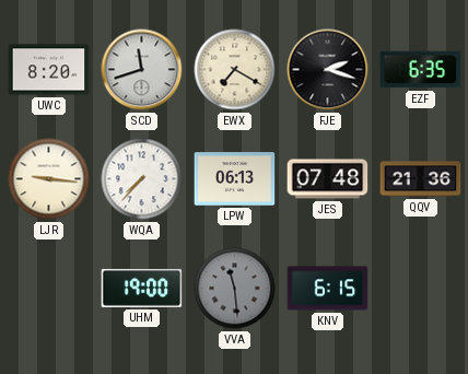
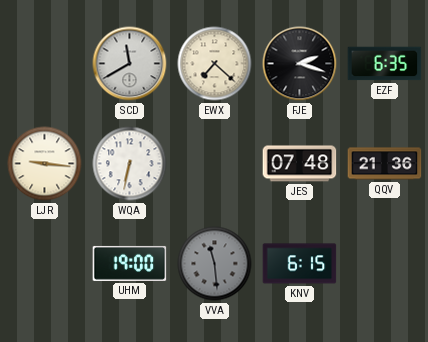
UWC: 8:20 -> none
SCD: 11:42 -> 11:40
EWX: 7:20 -> 7:22
WQA: 7:37 -> 6:32
LPW: 06:13 -> none
